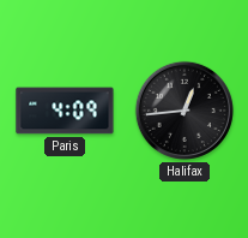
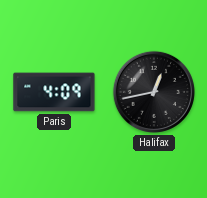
Halifax: 12:44 -> 12:43
